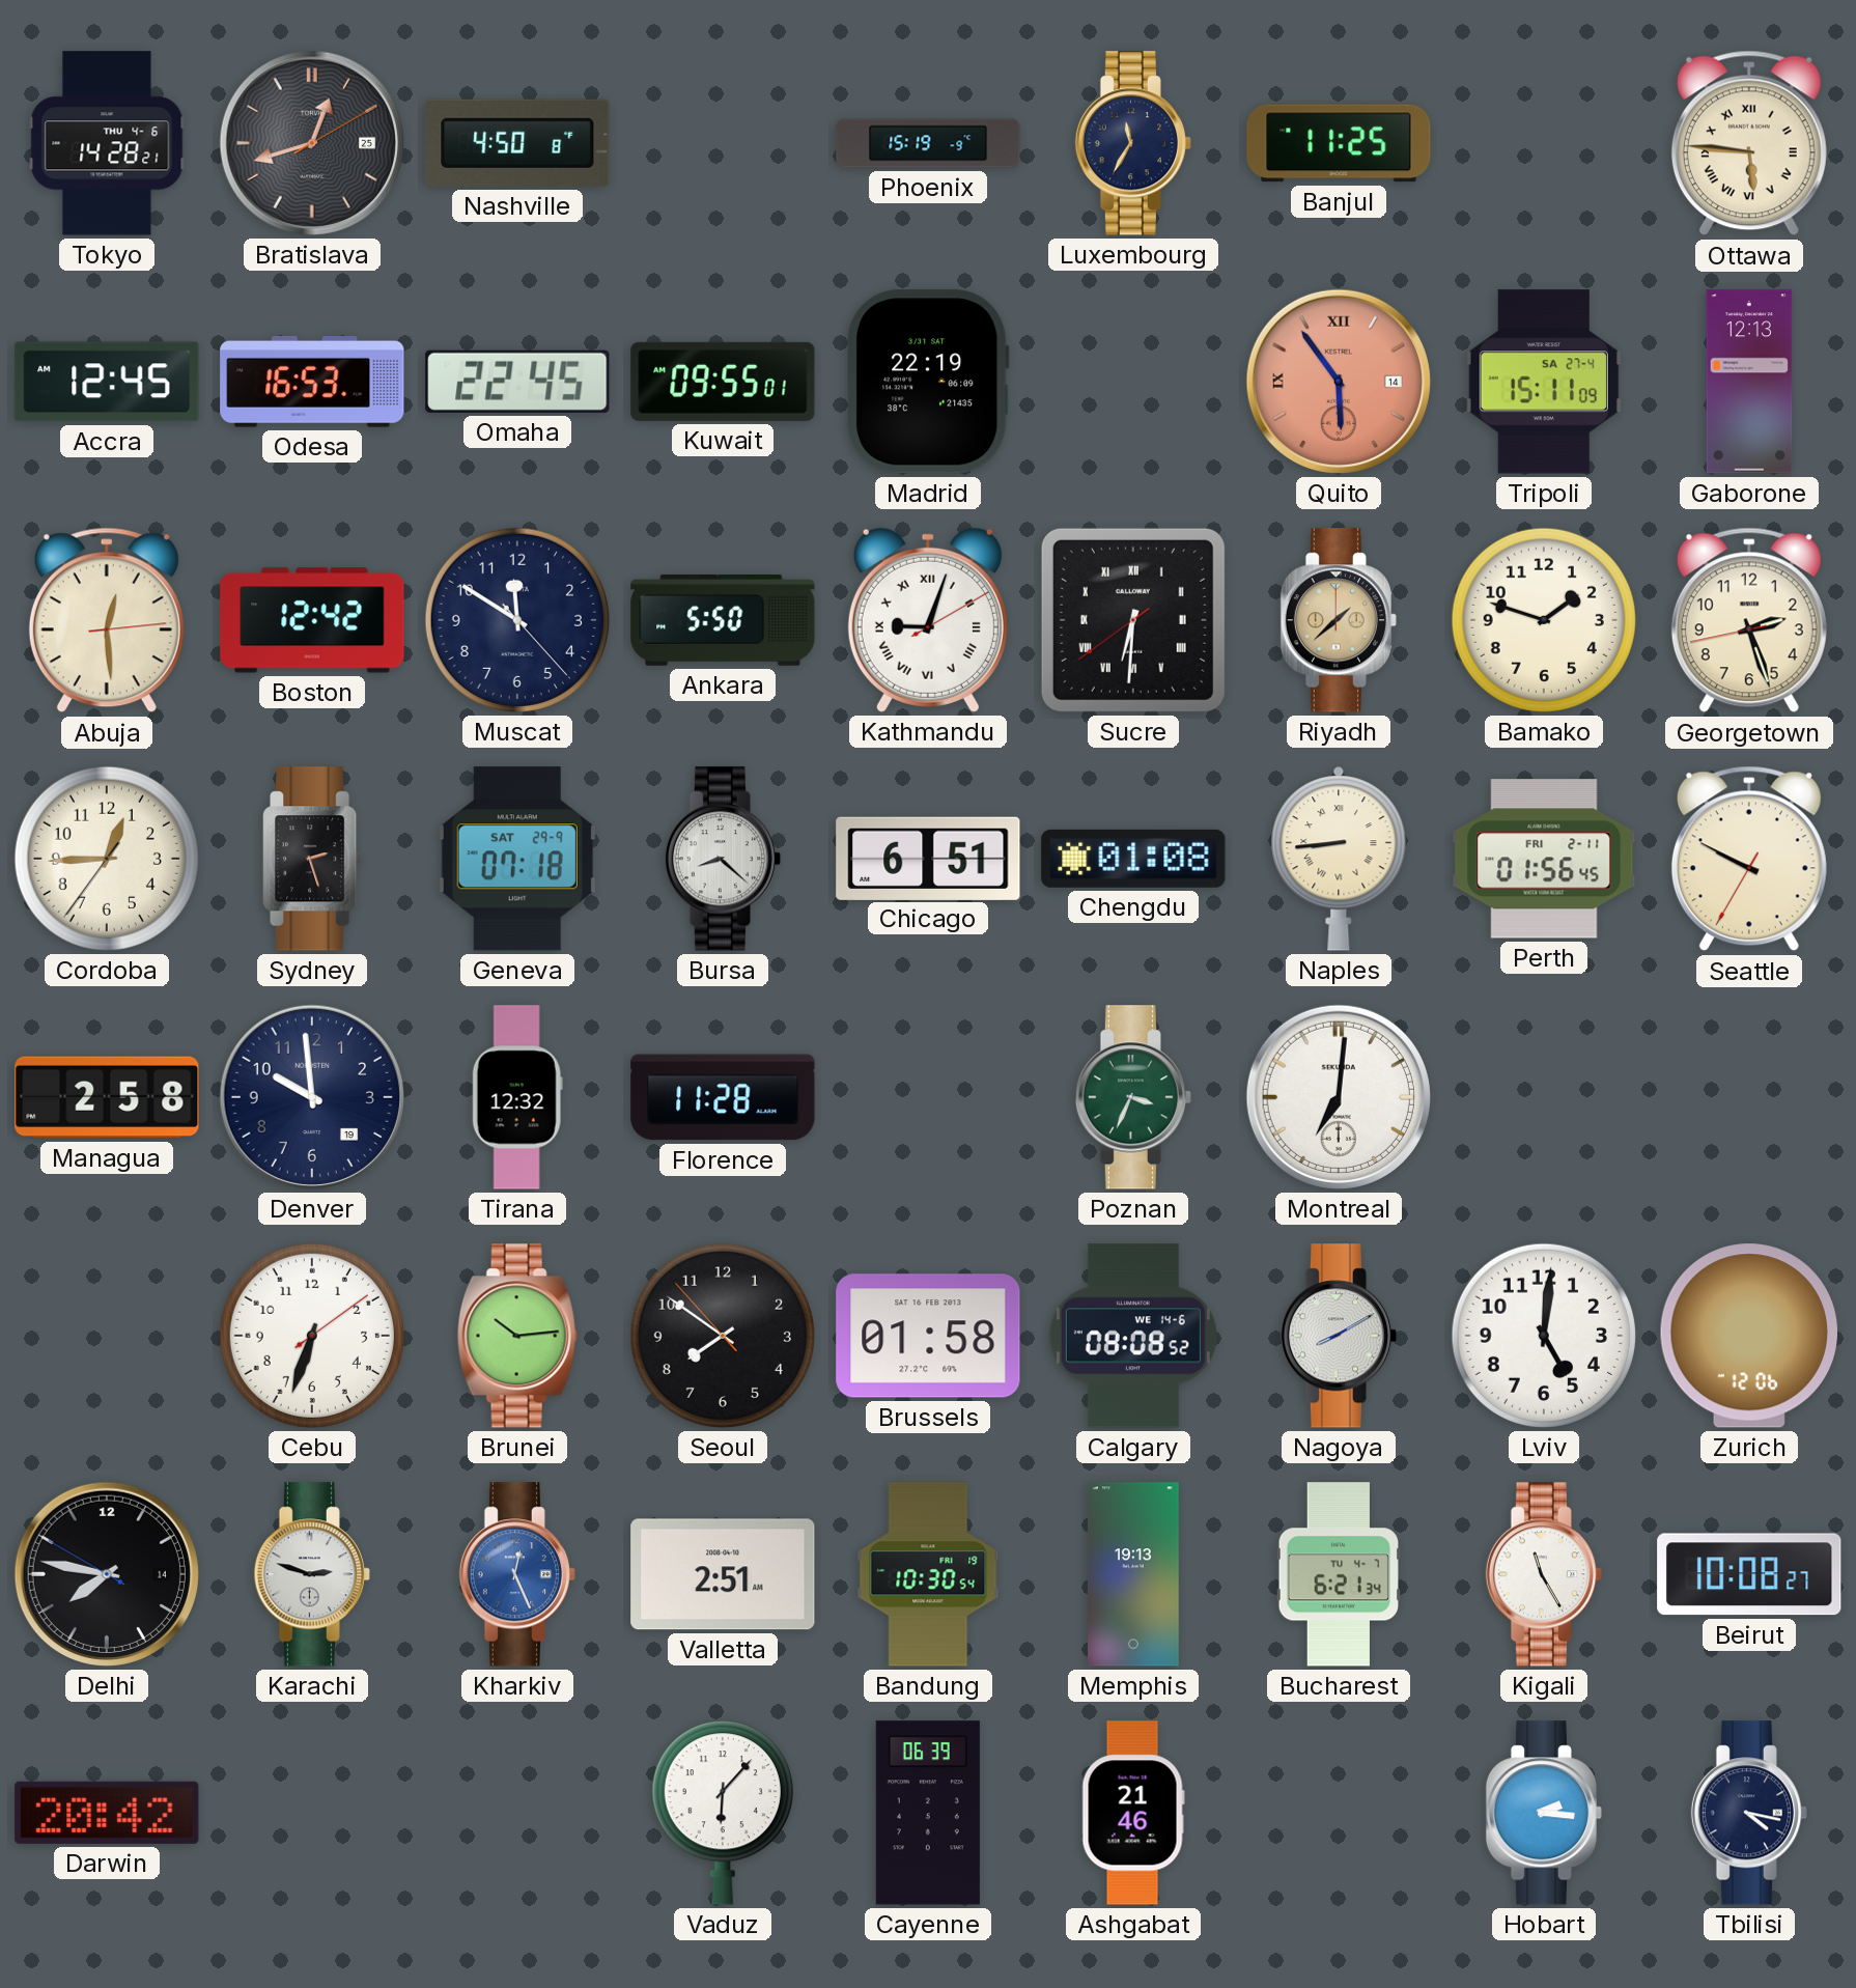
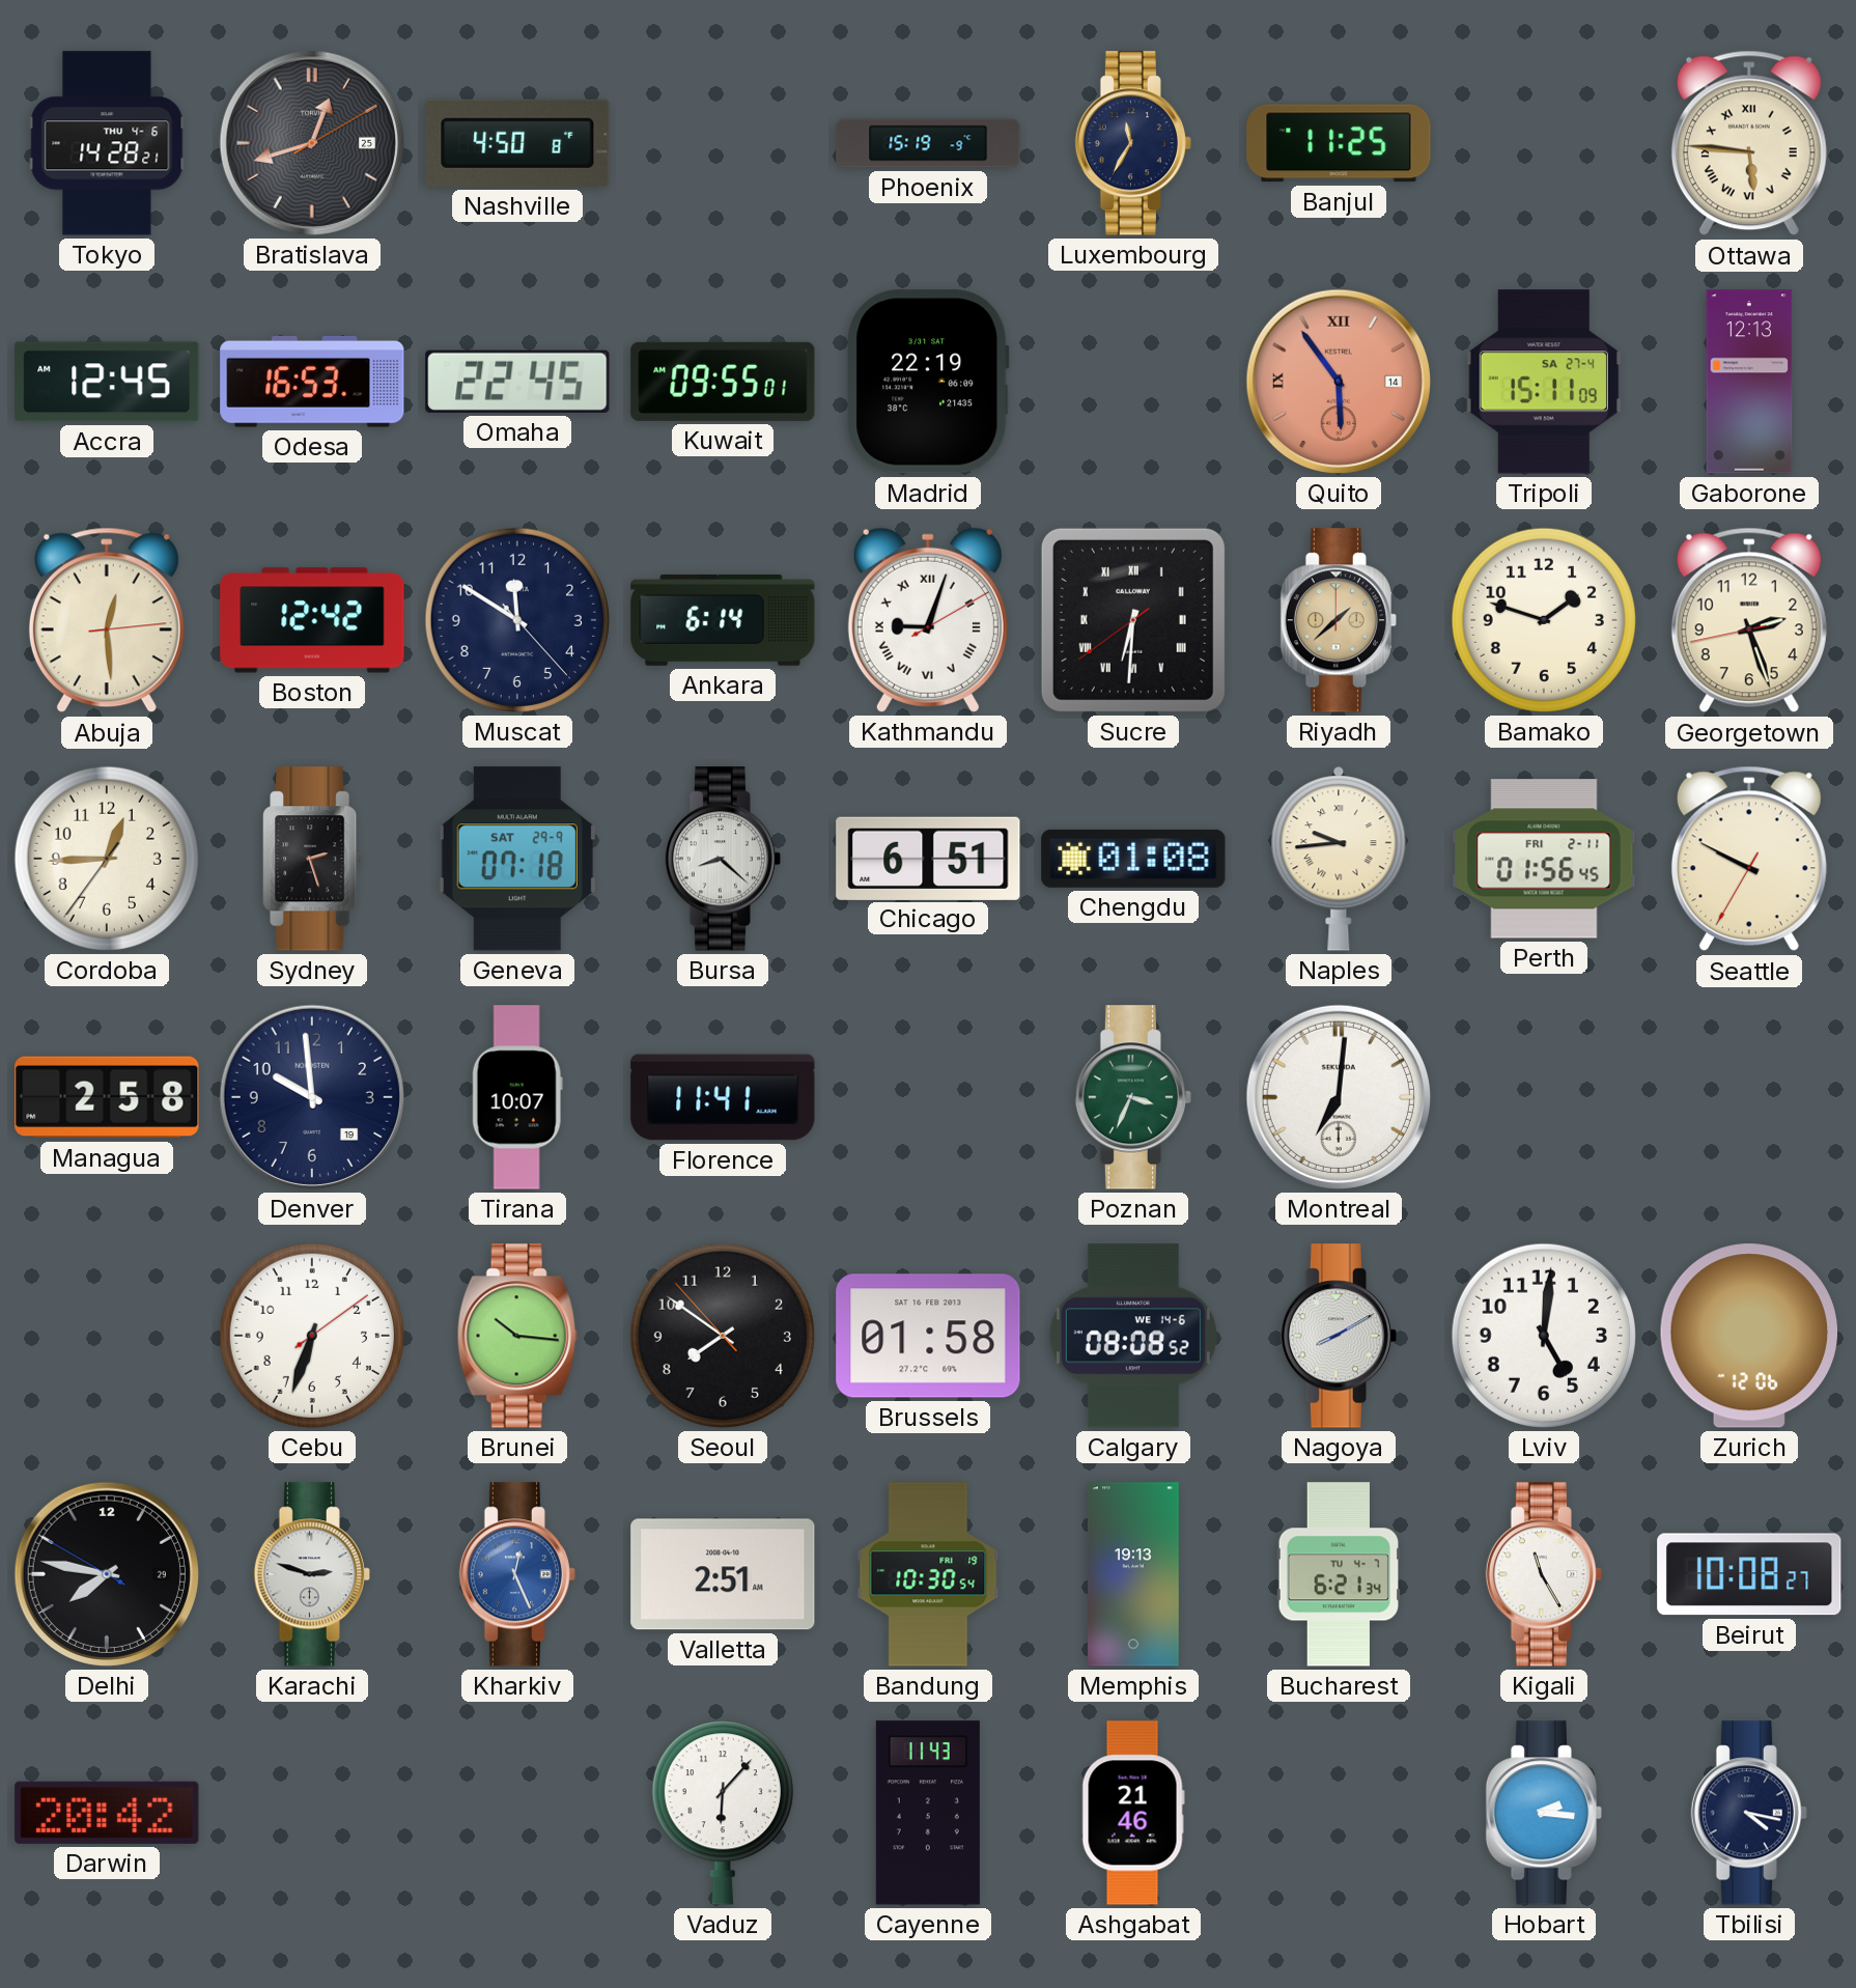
Ankara: 5:50 -> 6:14
Naples: 8:44 -> 9:44
Tirana: 12:32 -> 10:07
Florence: 11:28 -> 11:41
Brunei: 10:14 -> 10:16
Delhi date: 14 -> 29
Cayenne: 06:39 -> 11:43
